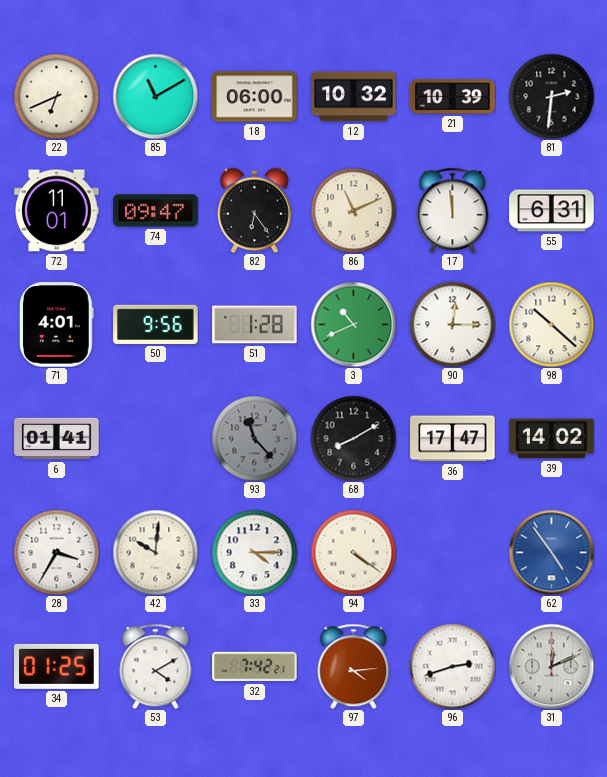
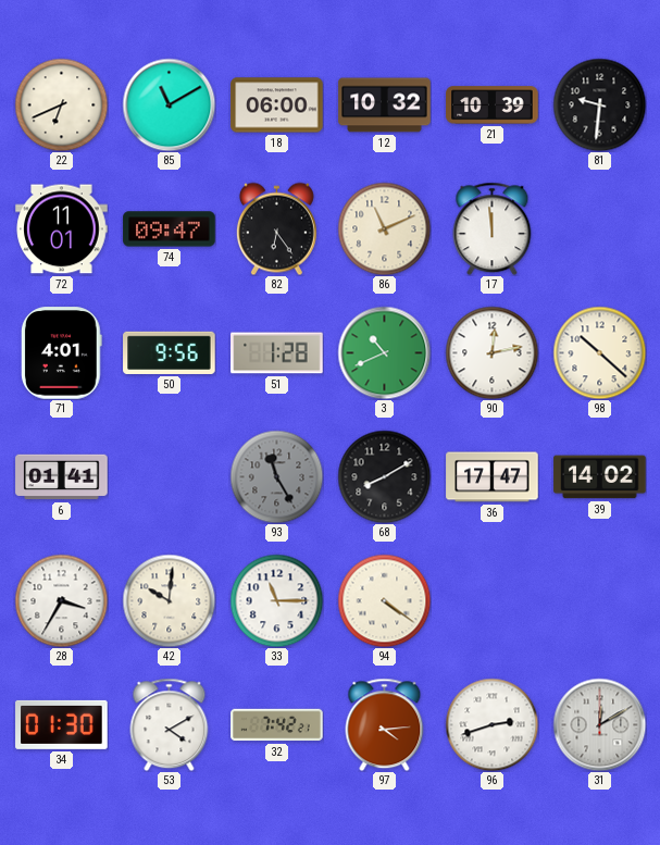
81: 2:31 -> 9:31
55: 6:31 -> none
90: 12:15 -> 12:13
93: 11:23 -> 11:25
33: 4:15 -> 11:15
62: 4:54 -> none
34: 01:25 -> 01:30
31: 12:11 -> 12:10
